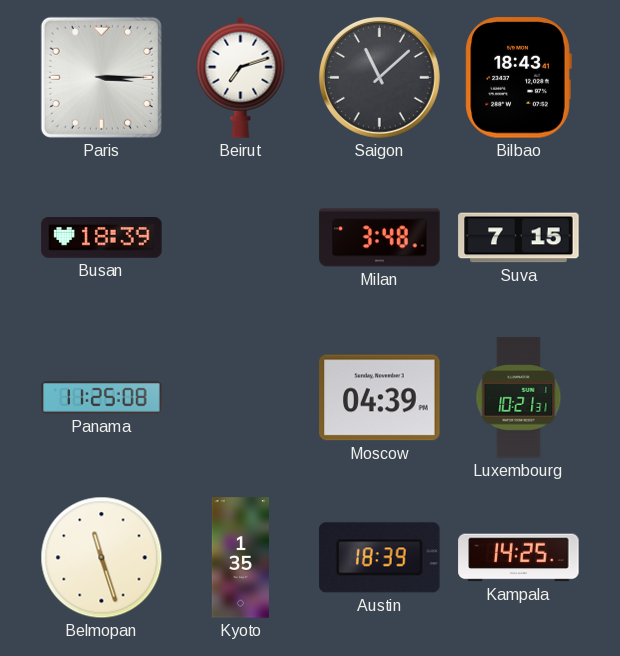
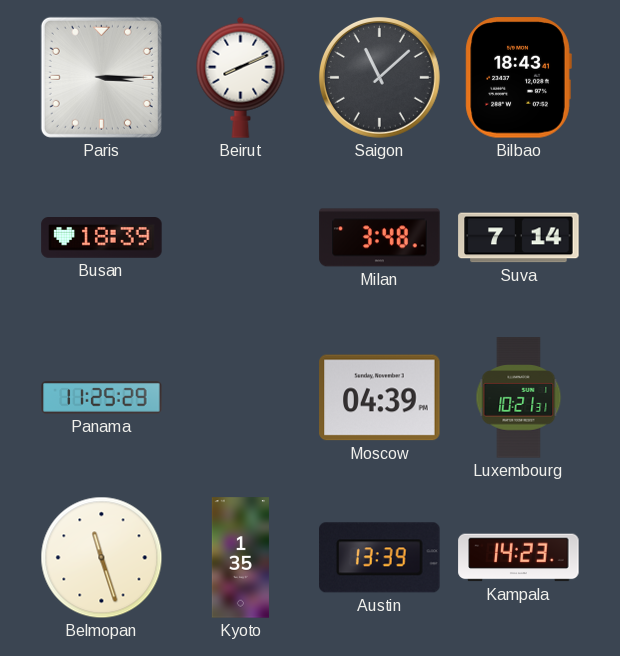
Beirut: 7:12 -> 8:11
Suva: 7:15 -> 7:14
Panama: 11:25:08 -> 11:25:29
Austin: 18:39 -> 13:39
Kampala: 14:25 -> 14:23
